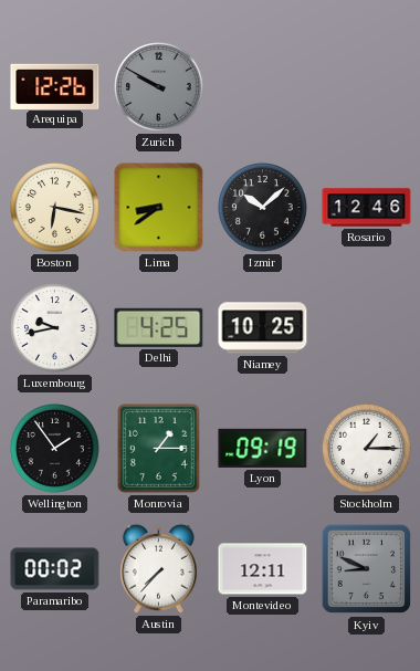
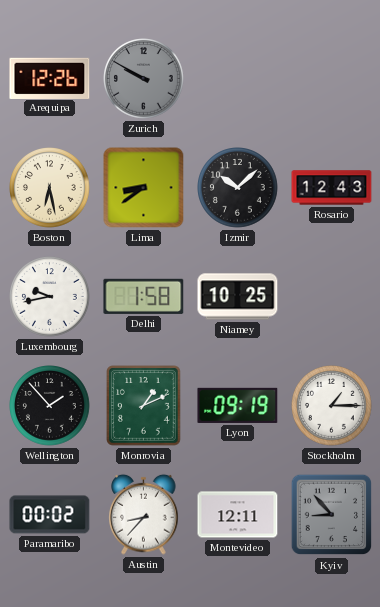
Boston: 6:17 -> 6:28
Rosario: 12:46 -> 12:43
Delhi: 4:25 -> 1:58
Wellington: 1:54 -> 1:53
Monrovia: 1:15 -> 1:11
Austin: 7:37 -> 8:37
Kyiv: 8:49 -> 8:53
